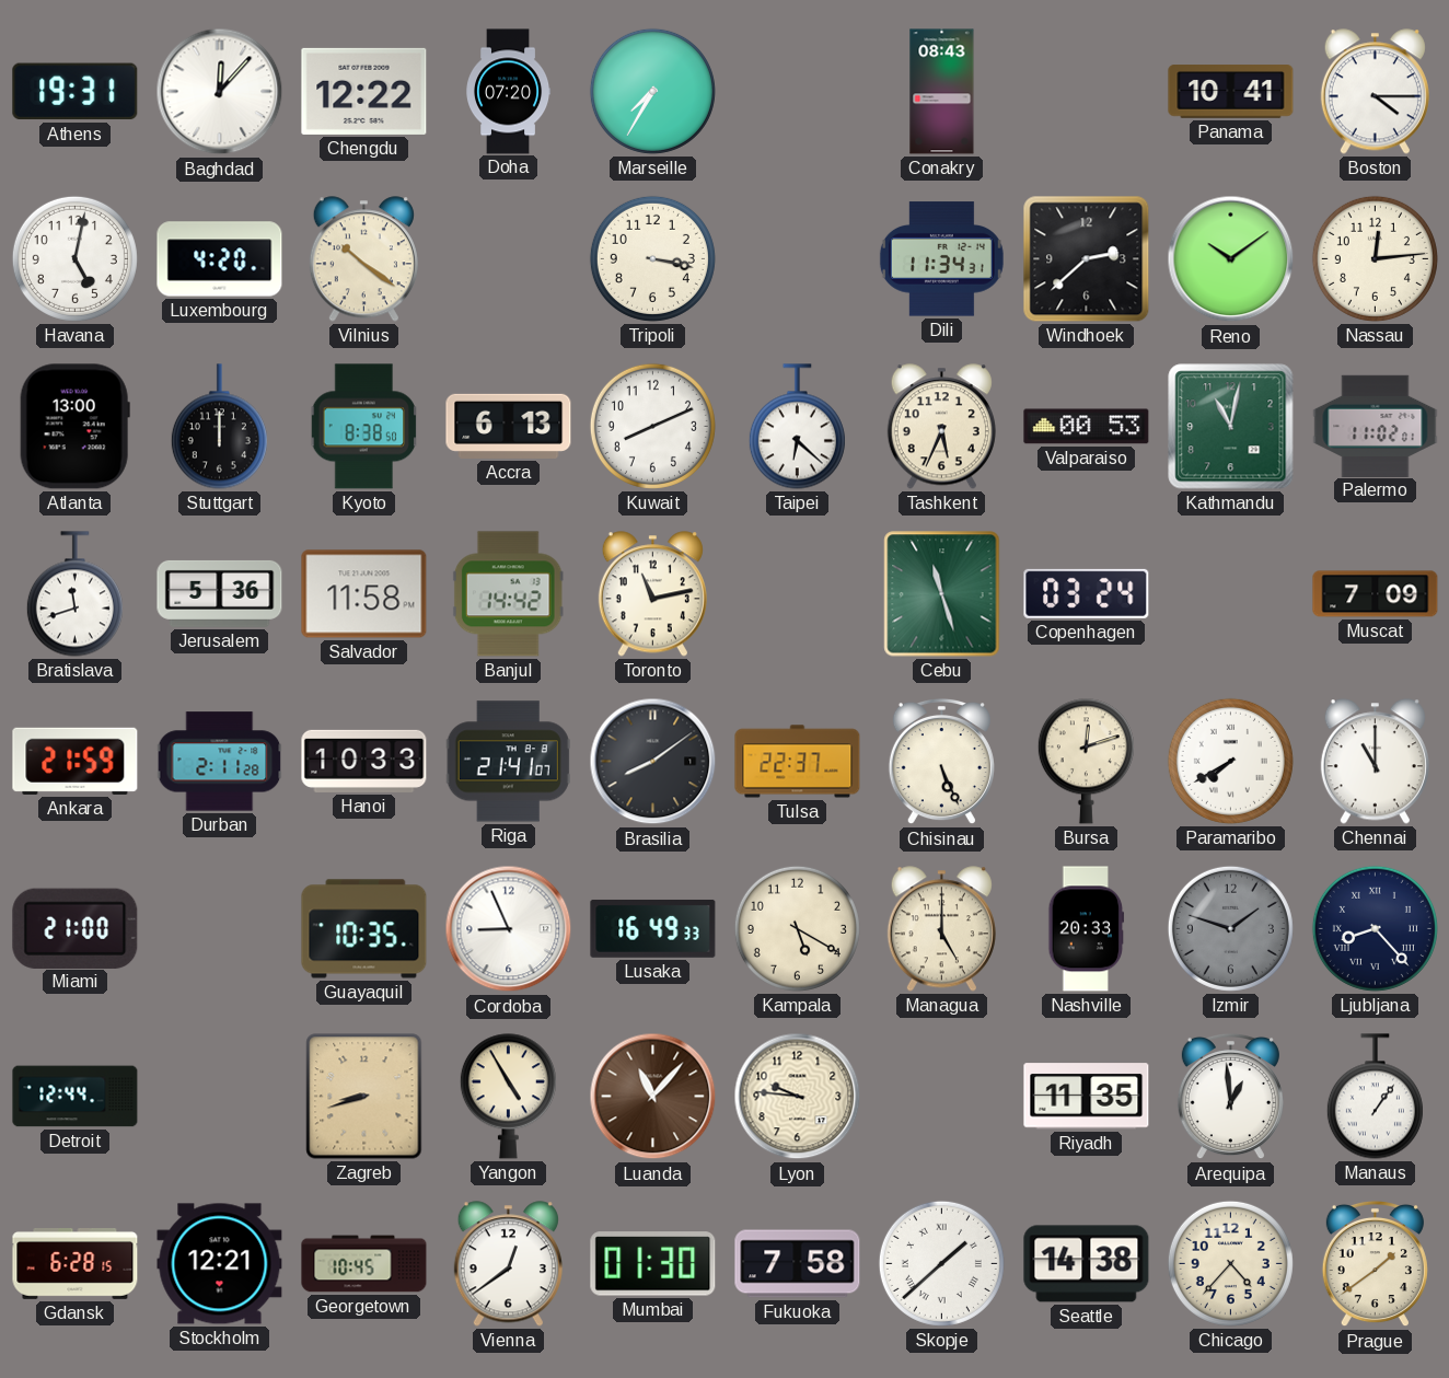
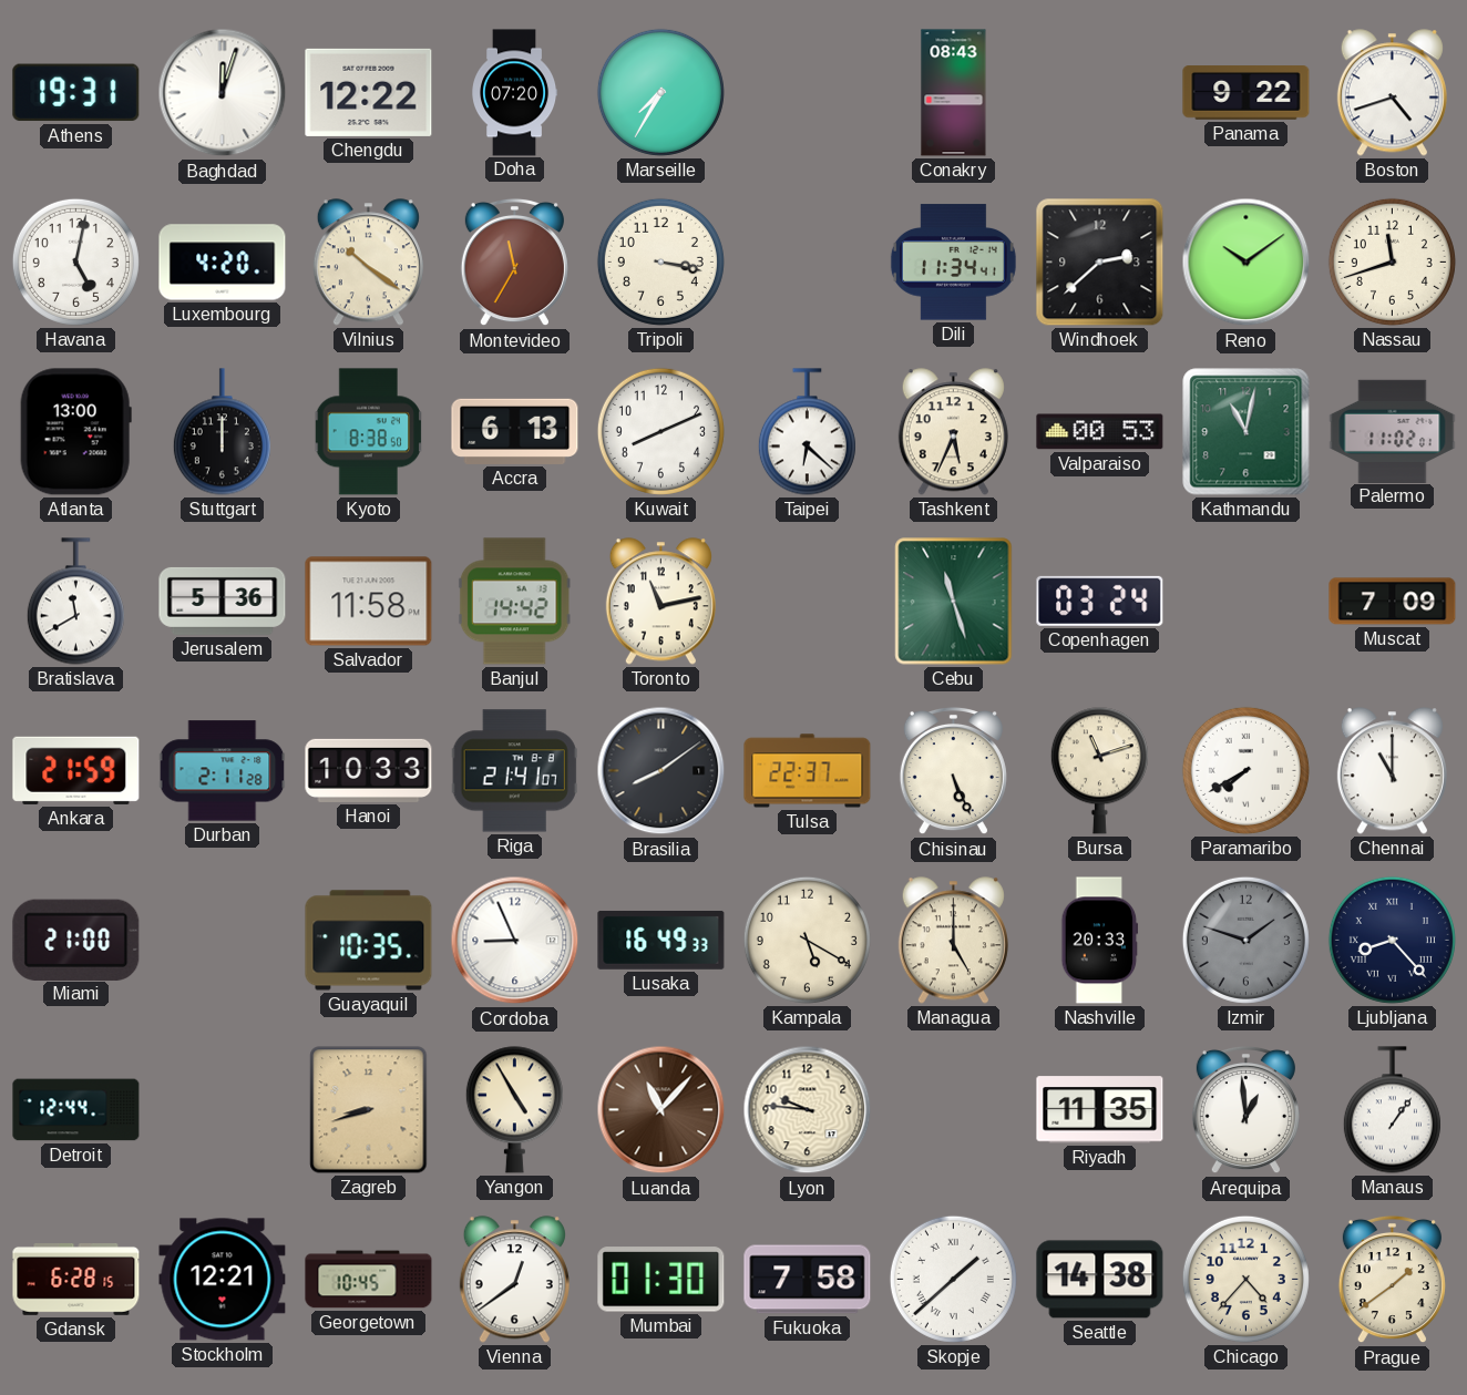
Baghdad: 12:07 -> 12:03
Panama: 10:41 -> 9:22
Boston: 4:15 -> 4:42
Montevideo: none -> 11:35
Dili: 11:34:31 -> 11:34:41
Nassau: 12:14 -> 11:42
Bratislava: 11:42 -> 11:40
Bursa: 12:12 -> 11:12
